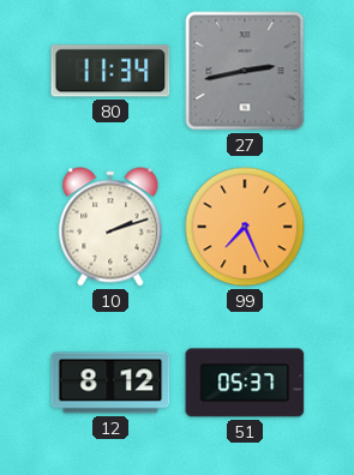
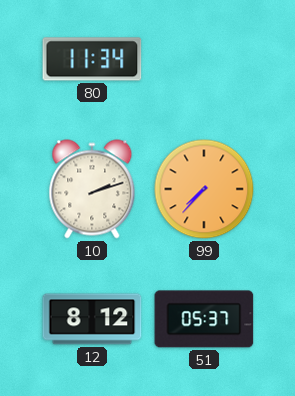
27: 2:43 -> none
99: 7:26 -> 7:37
